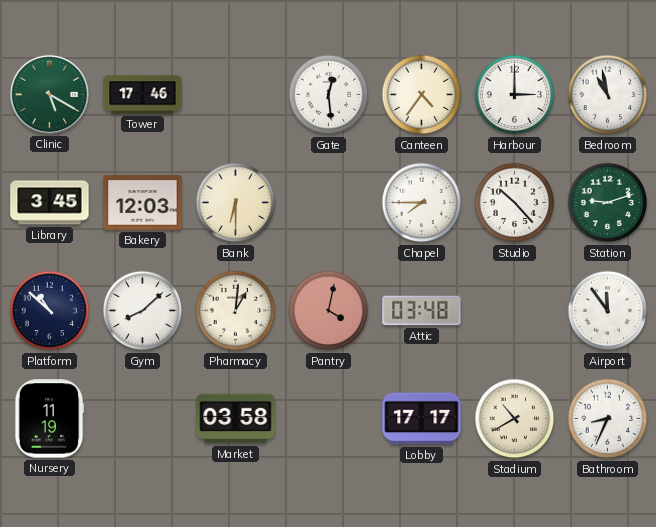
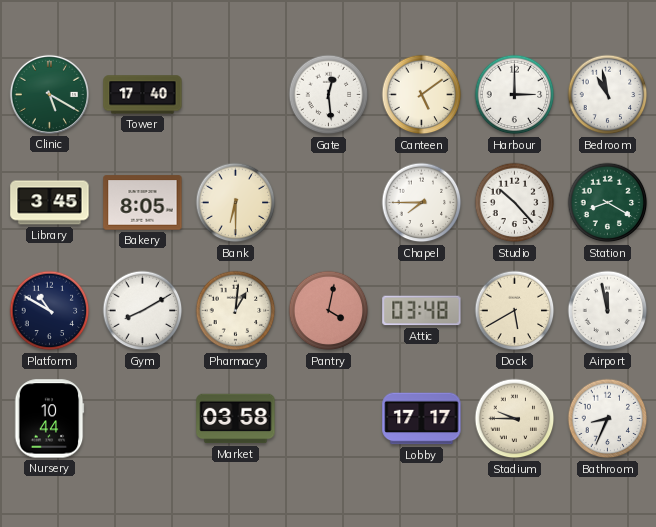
Tower: 17:46 -> 17:40
Canteen: 4:36 -> 5:09
Bakery: 12:03 -> 8:05
Station: 9:12 -> 8:20
Platform: 10:52 -> 10:50
Gym: 8:08 -> 8:10
Dock: none -> 5:40
Airport: 11:54 -> 11:58
Nursery: 11:19 -> 10:44
Stadium: 10:40 -> 9:45
